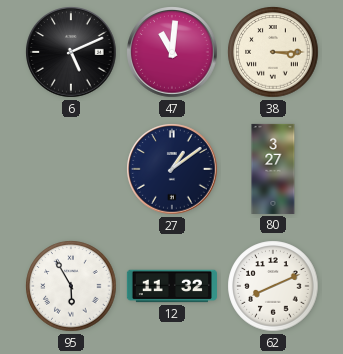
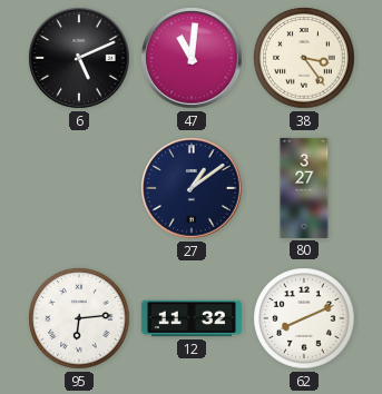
38: 3:15 -> 3:24
95: 5:55 -> 6:14
